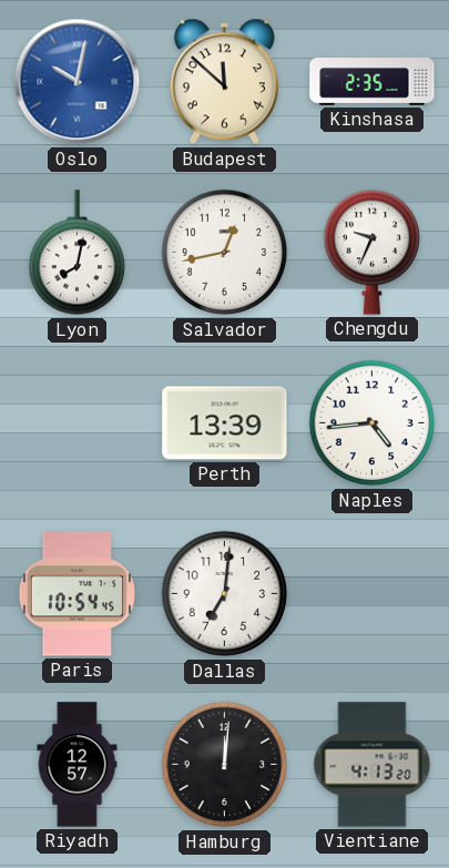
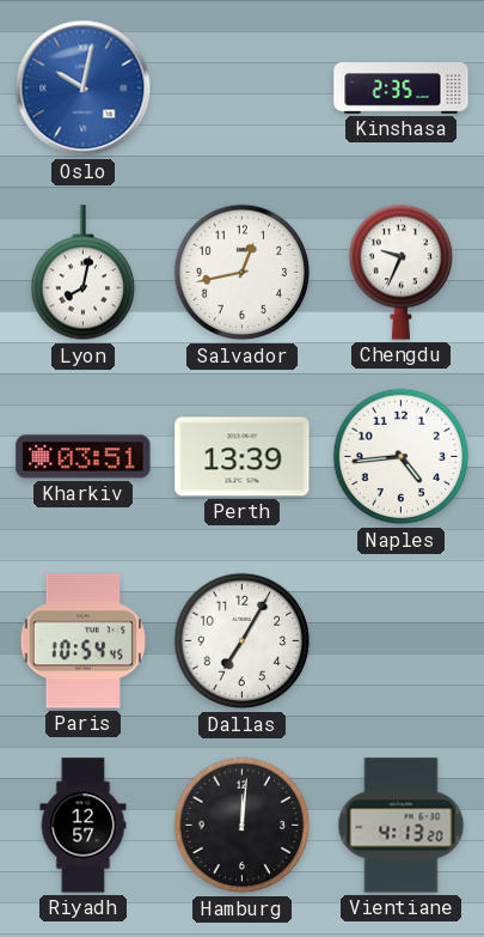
Budapest: 11:52 -> none
Kharkiv: none -> 03:51
Dallas: 7:01 -> 7:05
